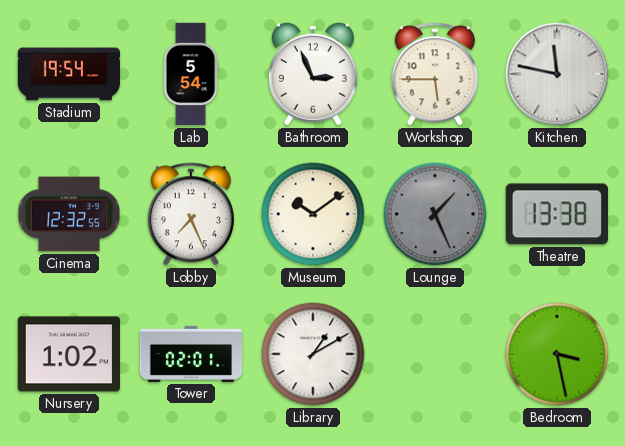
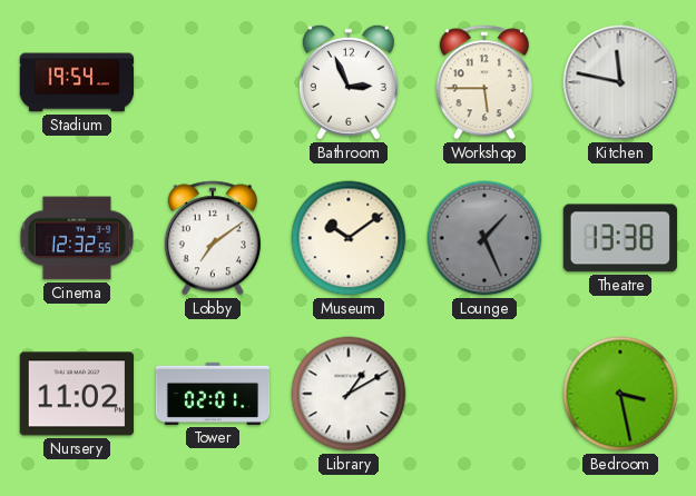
Lab: 5:54 -> none
Lobby: 7:26 -> 7:09
Nursery: 1:02 -> 11:02
